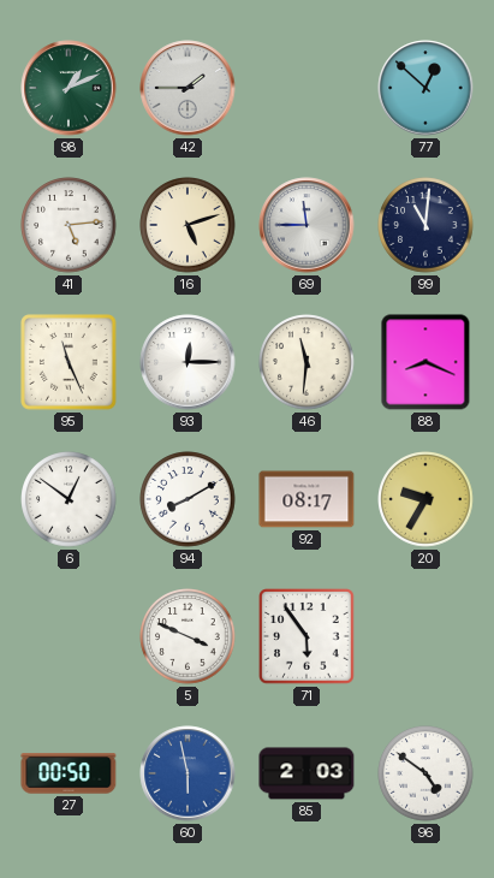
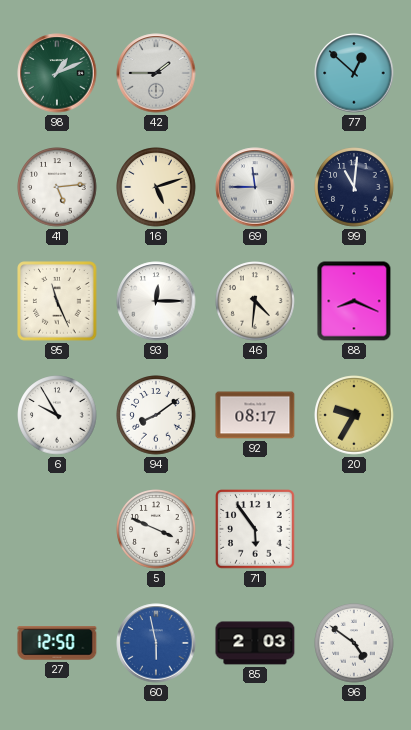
46: 11:31 -> 4:31
6: 12:51 -> 9:55
94: 8:10 -> 8:09
27: 00:50 -> 12:50
